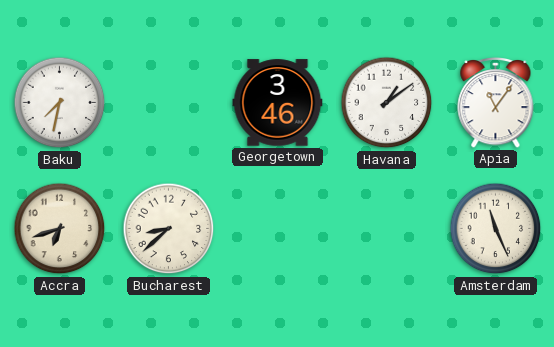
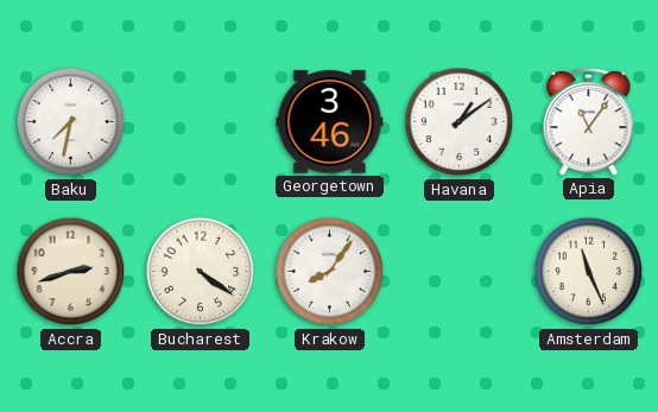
Accra: 6:42 -> 2:42
Bucharest: 8:38 -> 4:21
Krakow: none -> 8:06
